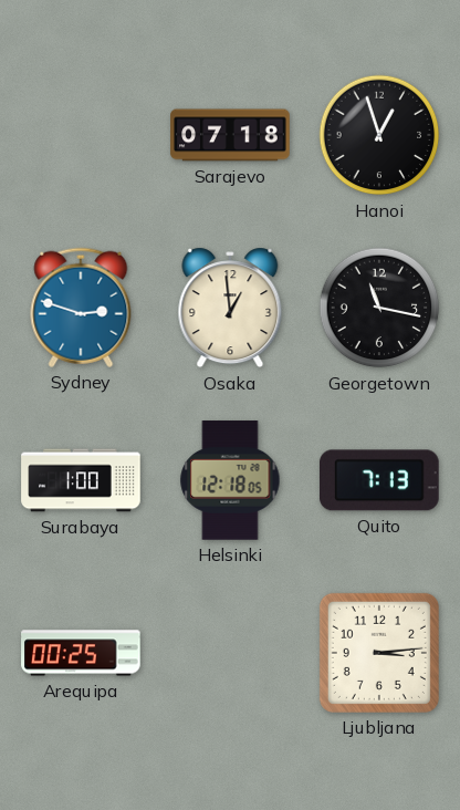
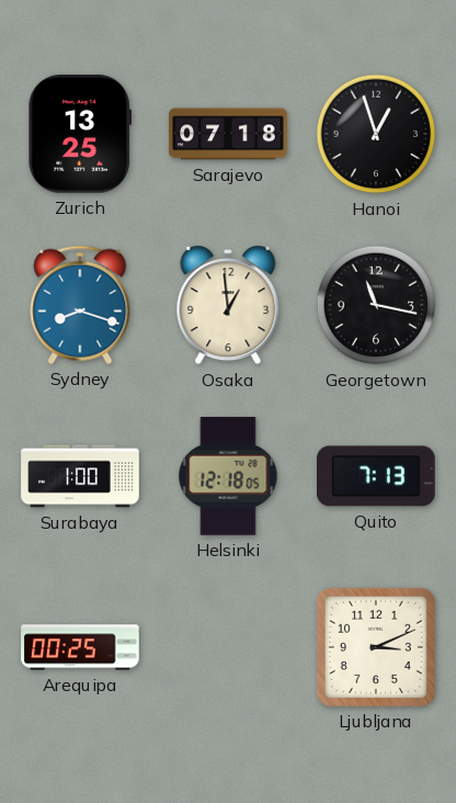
Zurich: none -> 13:25
Sydney: 2:48 -> 8:18
Ljubljana: 3:14 -> 3:11
